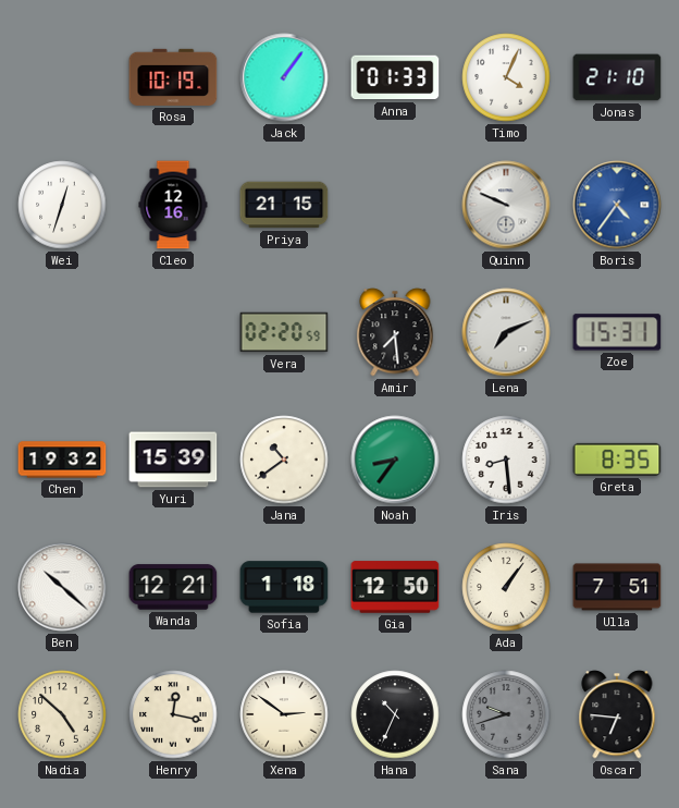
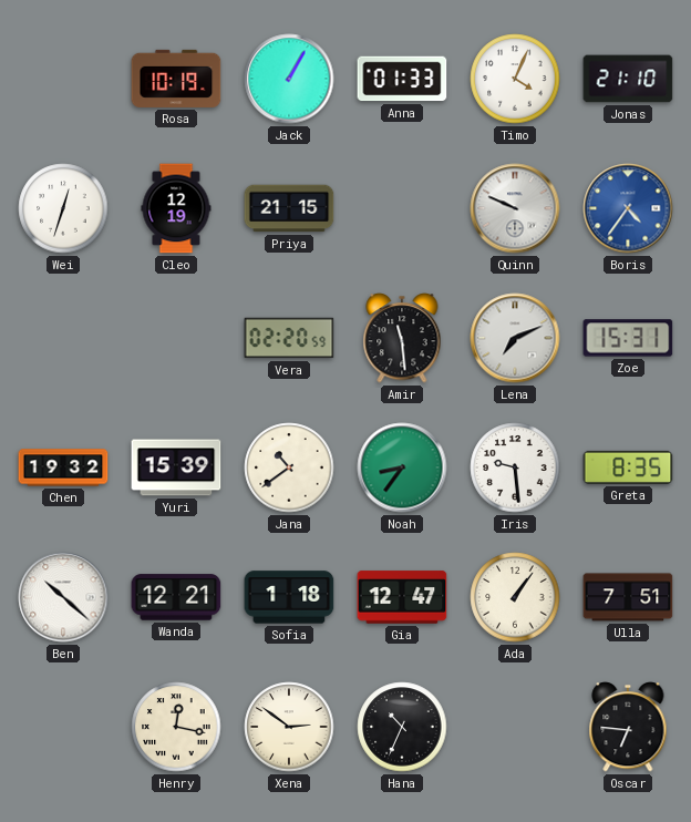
Jack: 1:06 -> 1:05
Cleo: 12:16 -> 12:19
Amir: 7:29 -> 11:29
Iris: 8:29 -> 9:29
Gia: 12:50 -> 12:47
Nadia: 4:52 -> none
Sana: 9:42 -> none
